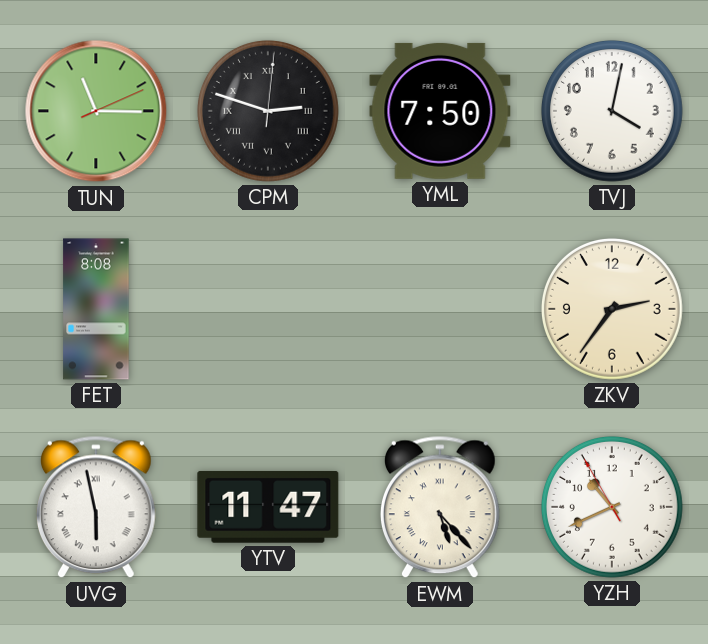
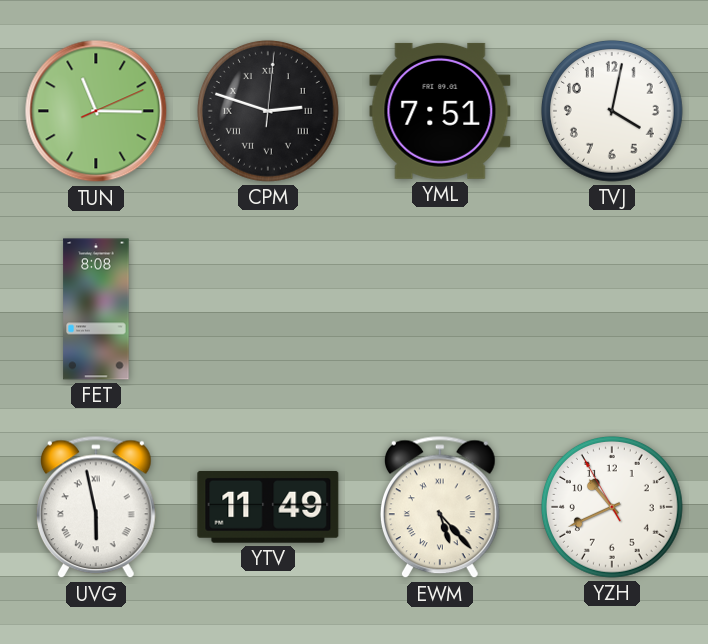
YML: 7:50 -> 7:51
ZKV: 2:36 -> none
YTV: 11:47 -> 11:49
